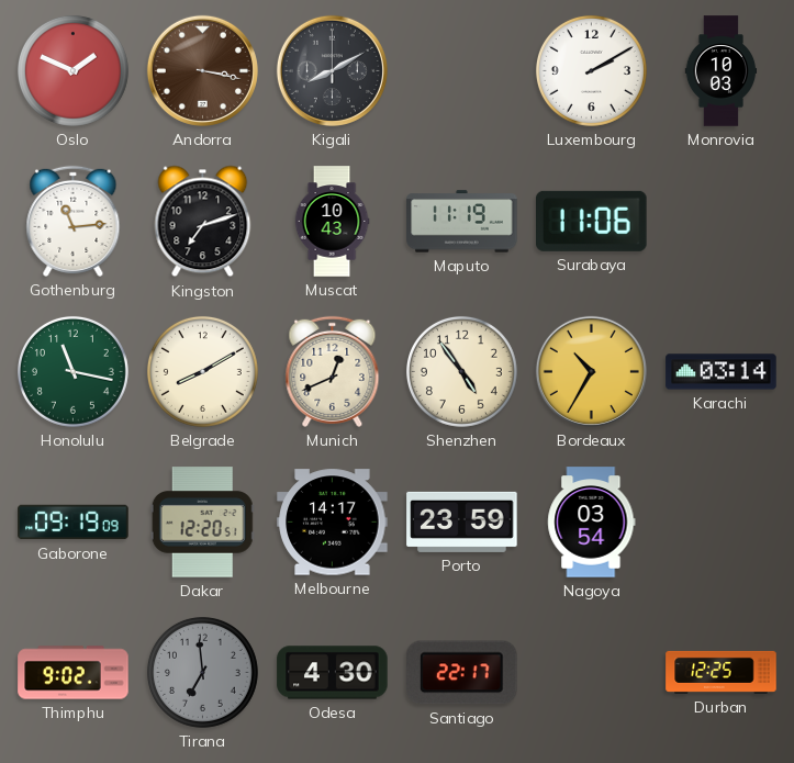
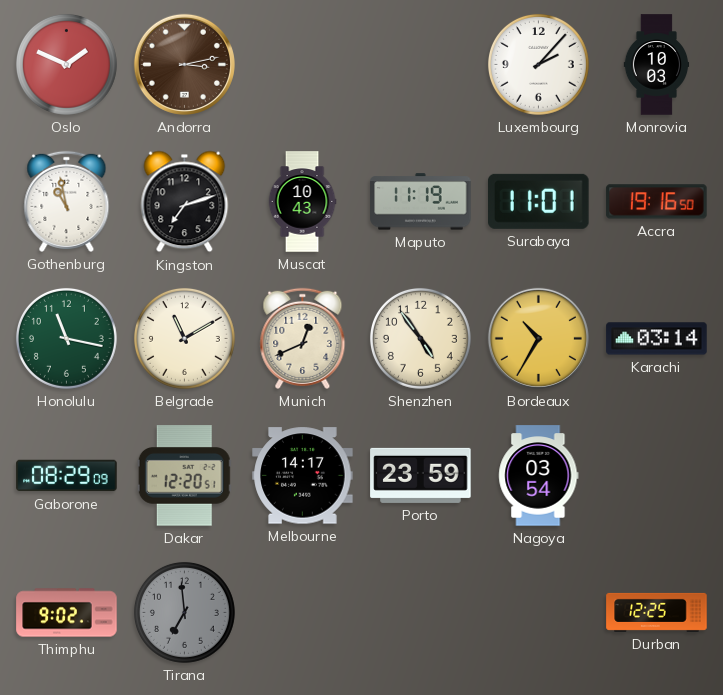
Andorra: 3:17 -> 3:13
Kigali: 8:10 -> none
Luxembourg: 2:10 -> 2:07
Gothenburg: 11:14 -> 10:58
Surabaya: 11:06 -> 11:01
Accra: none -> 19:16
Belgrade: 8:10 -> 11:10
Gaborone: 09:19 -> 08:29
Odesa: 4:30 -> none
Santiago: 22:17 -> none
